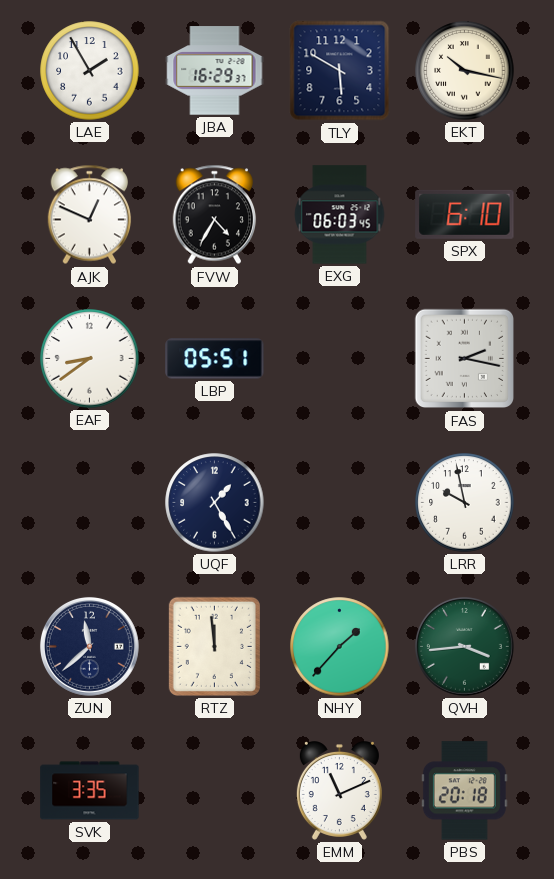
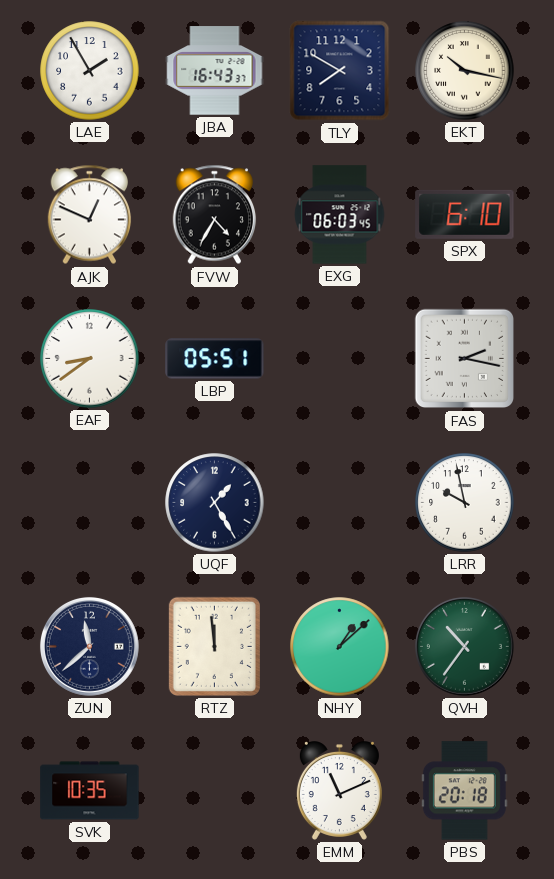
JBA: 16:29 -> 16:43
TLY: 5:50 -> 7:50
NHY: 1:37 -> 1:08
QVH: 3:44 -> 10:36
SVK: 3:35 -> 10:35
